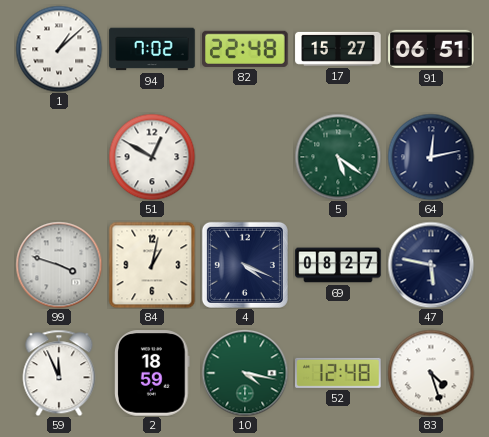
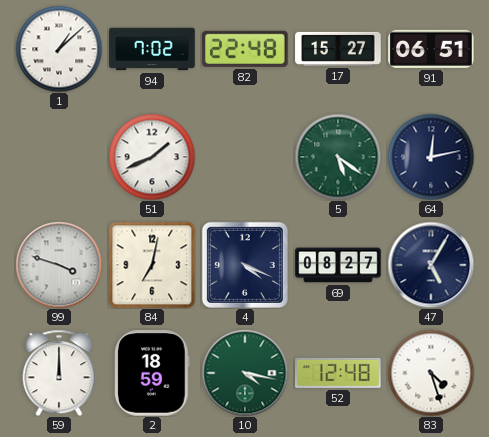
51: 12:50 -> 1:41
84: 1:02 -> 7:02
47: 5:47 -> 5:05
59: 11:56 -> 12:00
